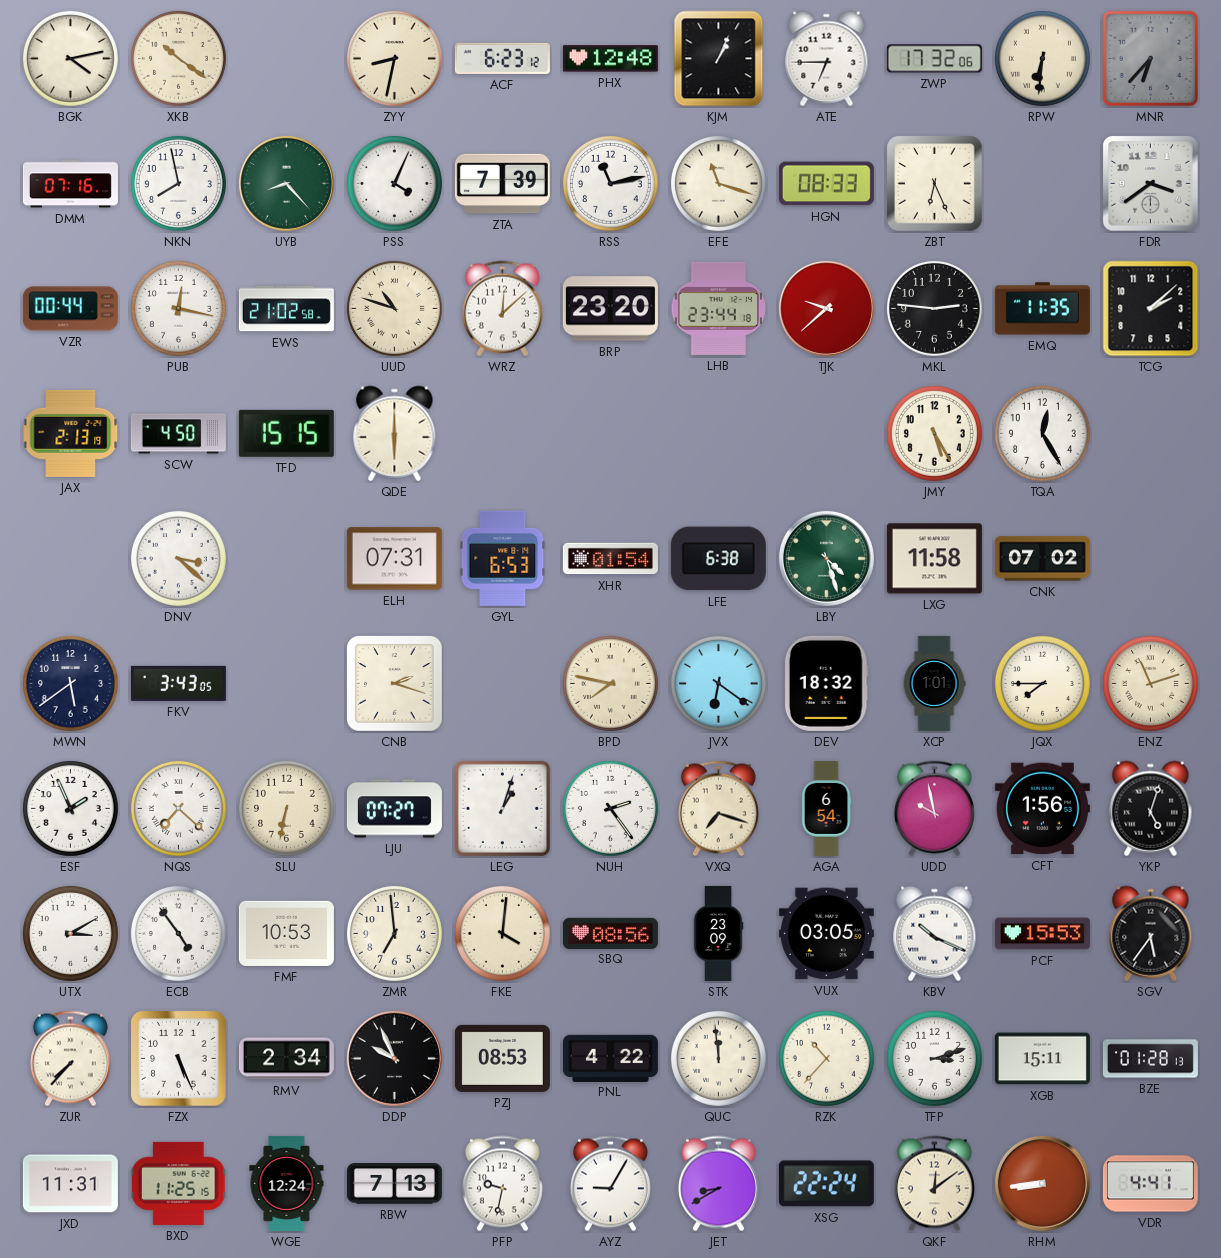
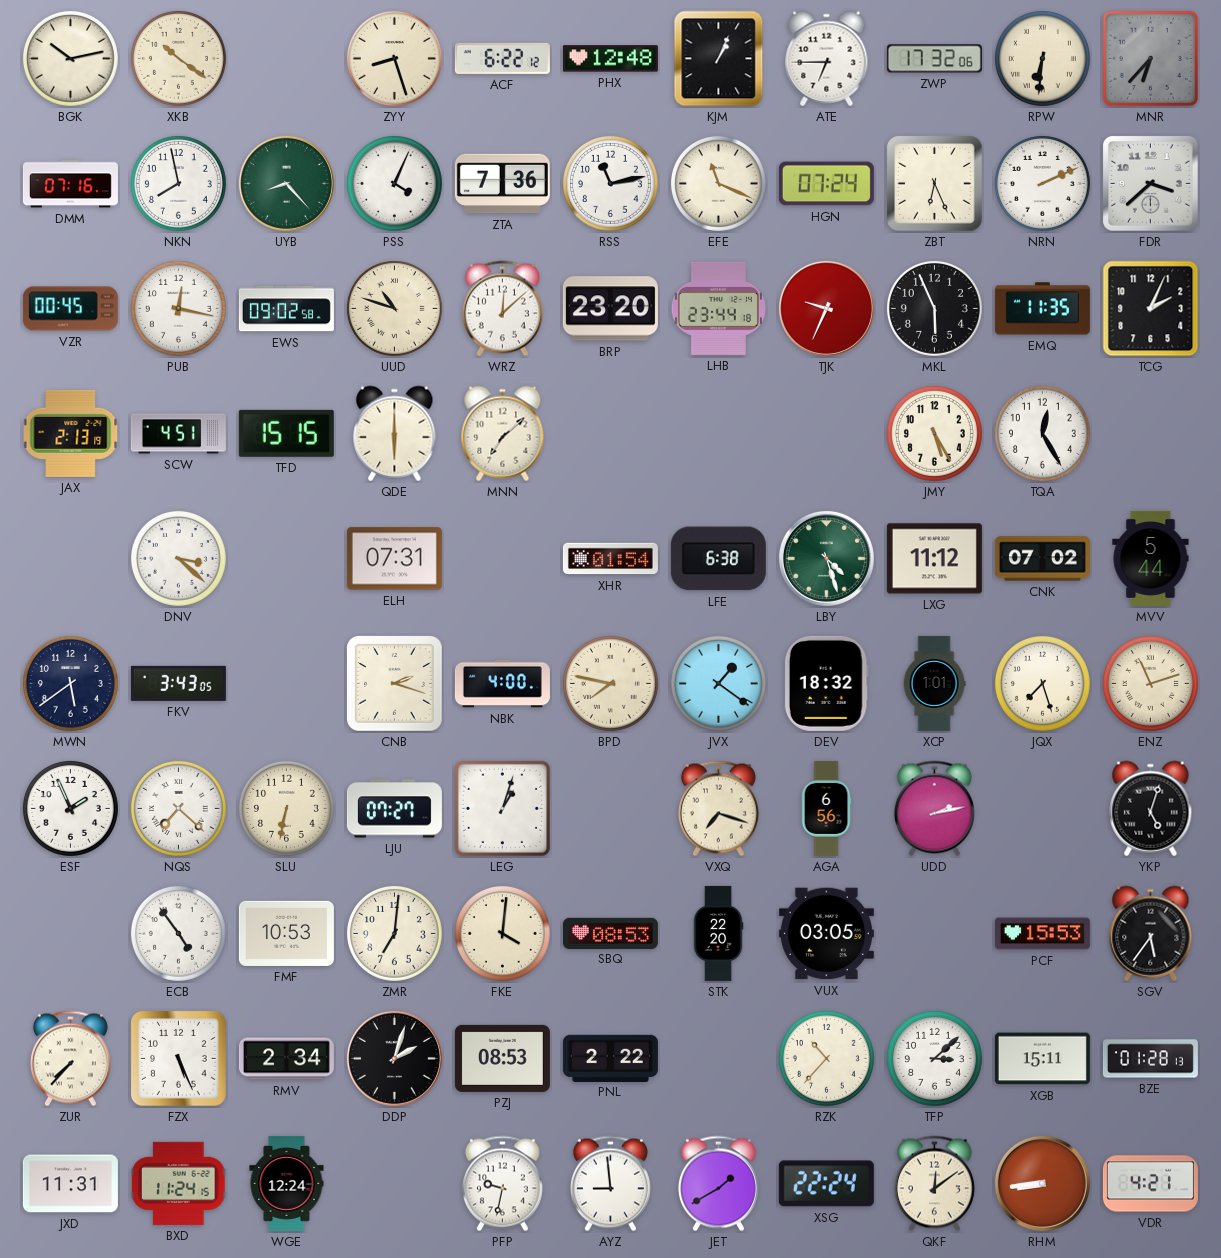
BGK: 4:13 -> 10:13
ZYY: 8:32 -> 8:27
ACF: 6:23 -> 6:22
ZTA: 7:39 -> 7:36
EFE: 11:18 -> 11:19
HGN: 08:33 -> 07:24
NRN: none -> 2:11
FDR: 3:39 -> 3:38
VZR: 00:44 -> 00:45
EWS: 21:02 -> 09:02
TJK: 9:38 -> 9:34
MKL: 2:46 -> 5:56
TCG: 2:08 -> 2:04
SCW: 4:50 -> 4:51
MNN: none -> 7:08
GYL: 6:53 -> none
LXG: 11:58 -> 11:12
MVV: none -> 5:44
NBK: none -> 4:00
JVX: 6:21 -> 1:21
JQX: 7:45 -> 7:27
NUH: 2:24 -> none
AGA: 6:54 -> 6:56
UDD: 9:58 -> 2:13
CFT: 1:56 -> none
UTX: 3:10 -> none
ZMR: 6:59 -> 7:01
SBQ: 08:56 -> 08:53
STK: 23:09 -> 22:20
KBV: 10:19 -> none
DDP: 9:56 -> 2:03
PNL: 4:22 -> 2:22
QUC: 11:59 -> none
TFP: 3:12 -> 3:08
BXD: 11:25 -> 11:24
RBW: 7:13 -> none
AYZ: 9:05 -> 8:59
JET: 8:40 -> 1:40
VDR: 4:41 -> 4:21
